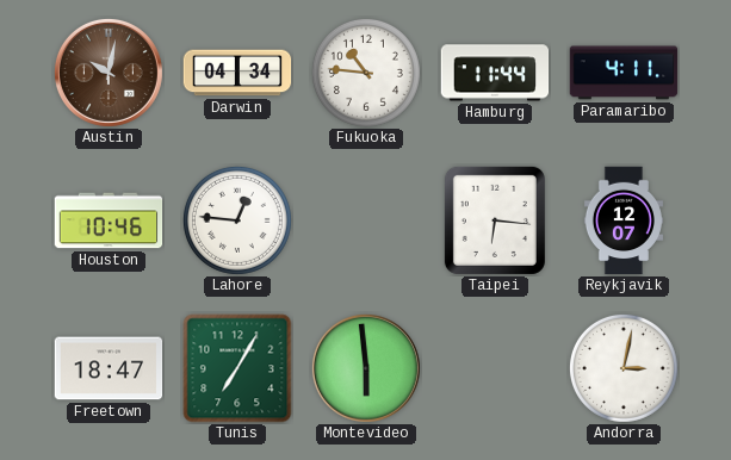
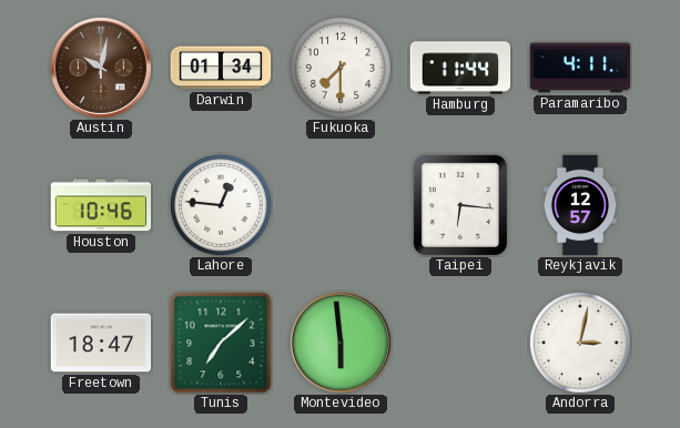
Darwin: 04:34 -> 01:34
Fukuoka: 10:46 -> 7:30
Reykjavik: 12:07 -> 12:57
Tunis: 7:05 -> 7:08
